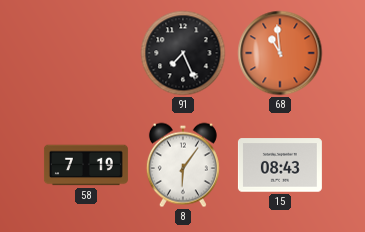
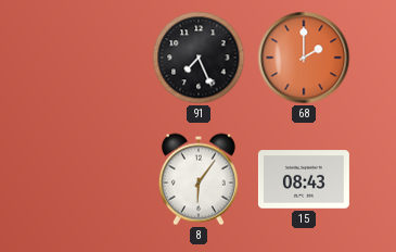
68: 10:59 -> 2:00
58: 7:19 -> none
